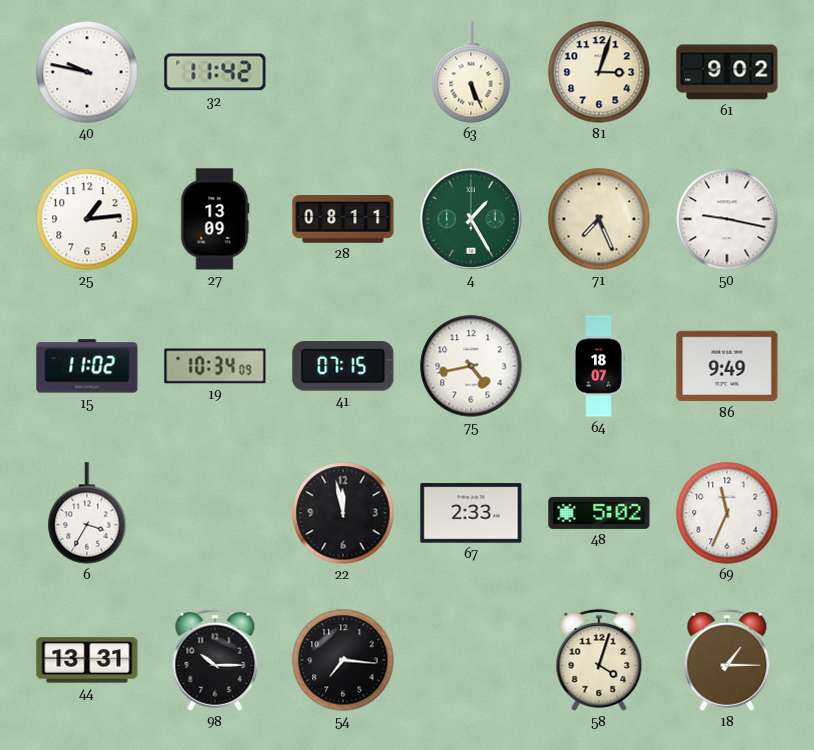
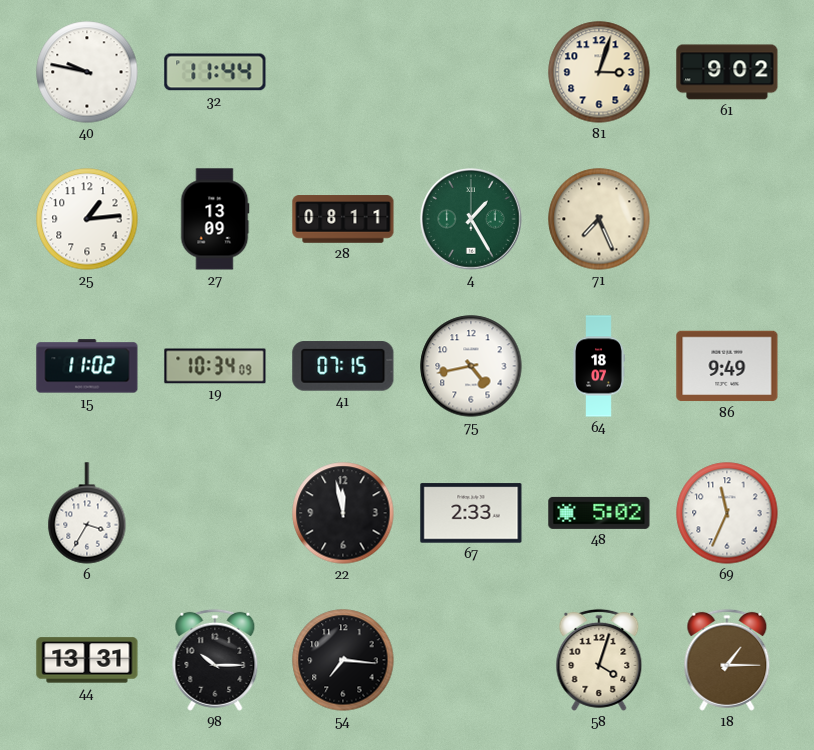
32: 11:42 -> 11:44
63: 5:26 -> none
50: 9:17 -> none
